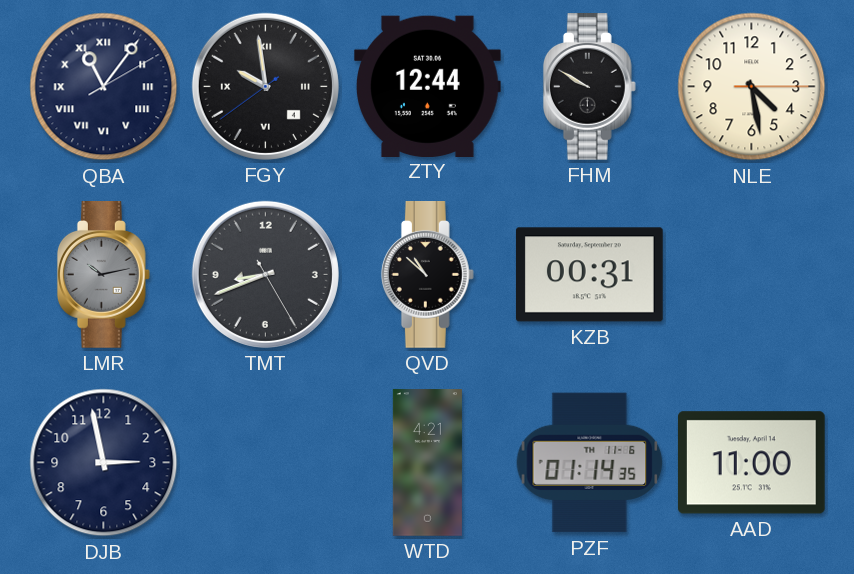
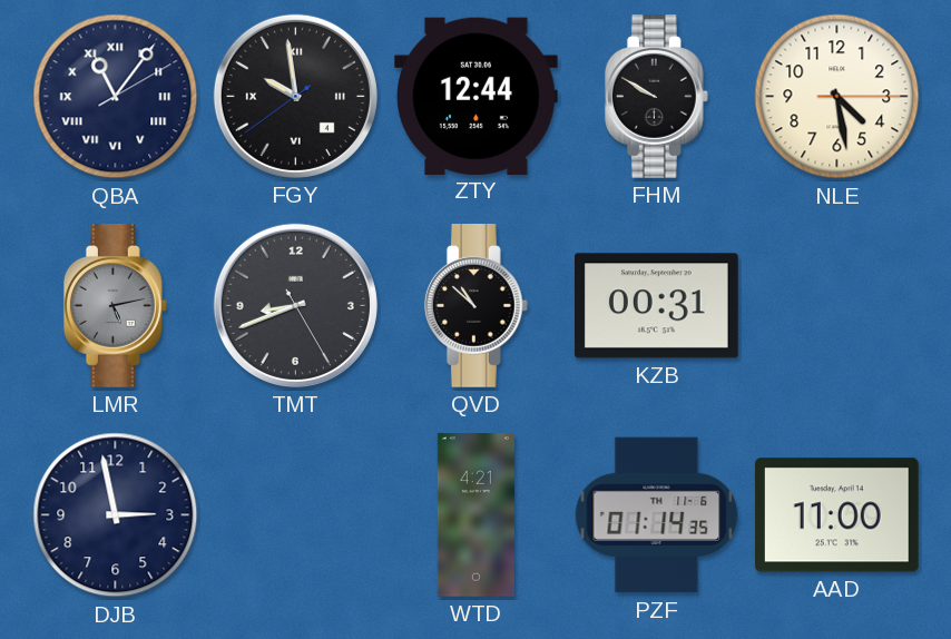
LMR: 10:13 -> 5:13
